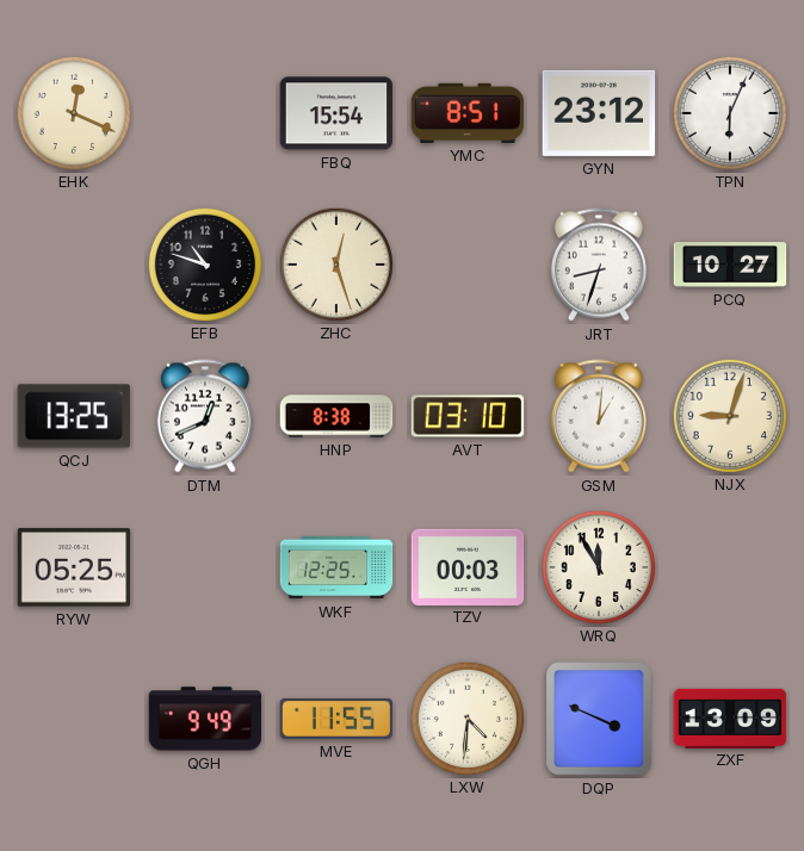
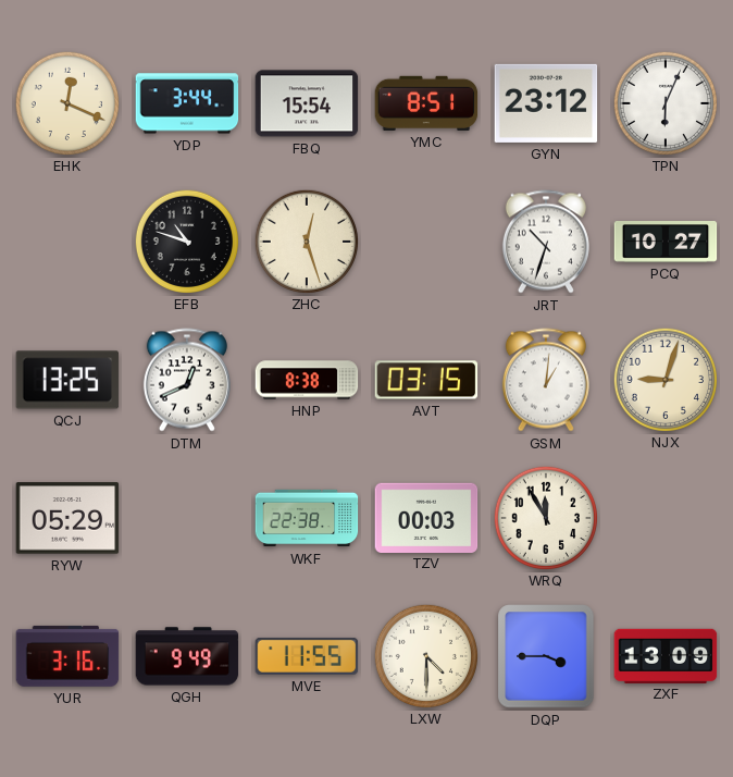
YDP: none -> 3:44
JRT: 8:33 -> 10:33
AVT: 03:10 -> 03:15
RYW: 05:25 -> 05:29
WKF: 12:25 -> 22:38
YUR: none -> 3:16
LXW: 4:31 -> 4:30
DQP: 3:49 -> 3:45
